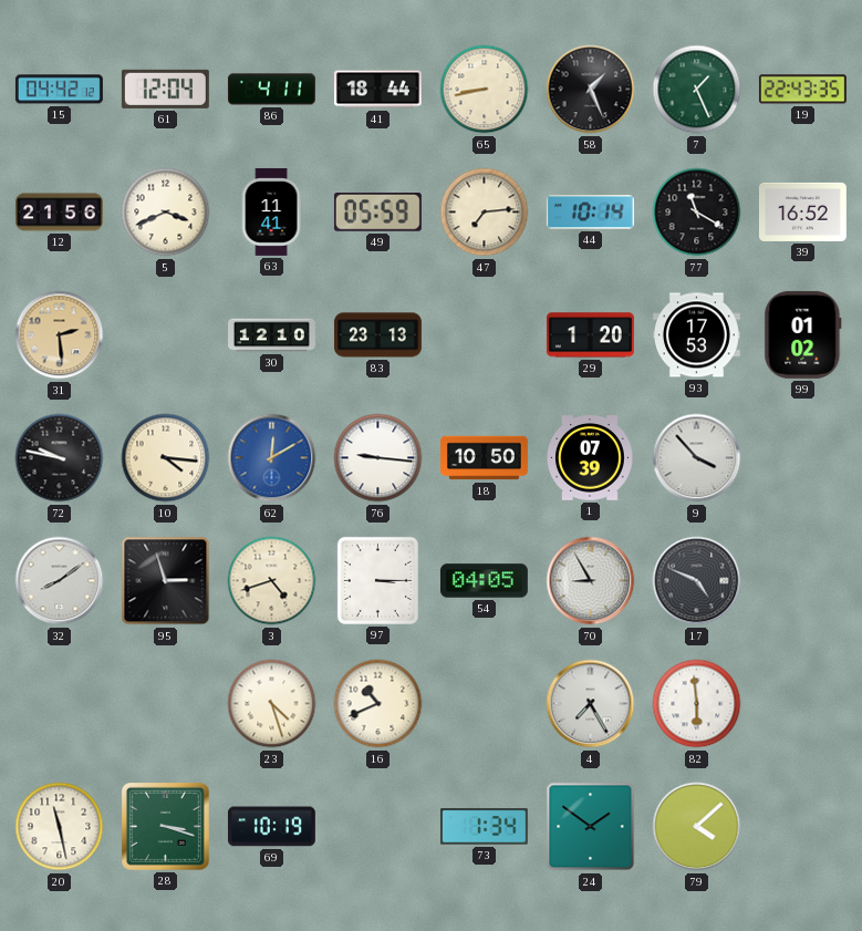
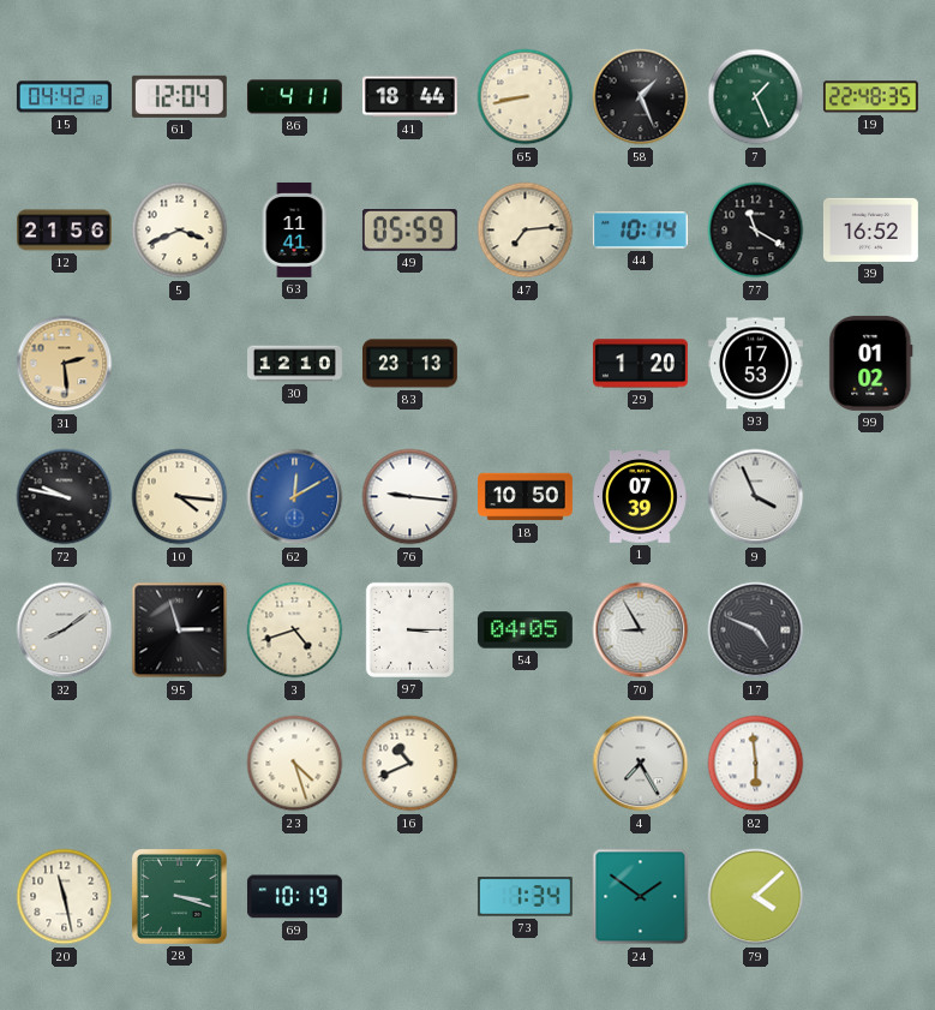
19: 22:43 -> 22:48
9: 3:53 -> 3:56
